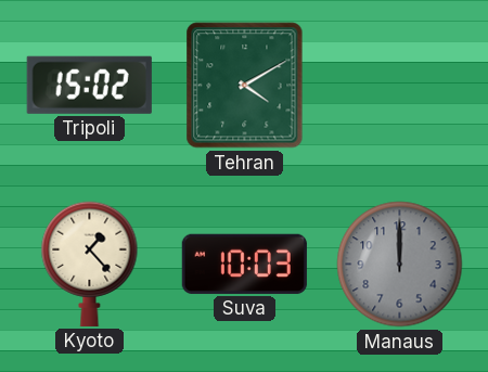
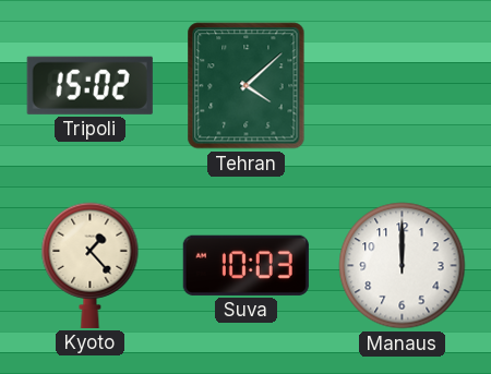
Tehran: 4:10 -> 4:08
Manaus dial: grey -> white
